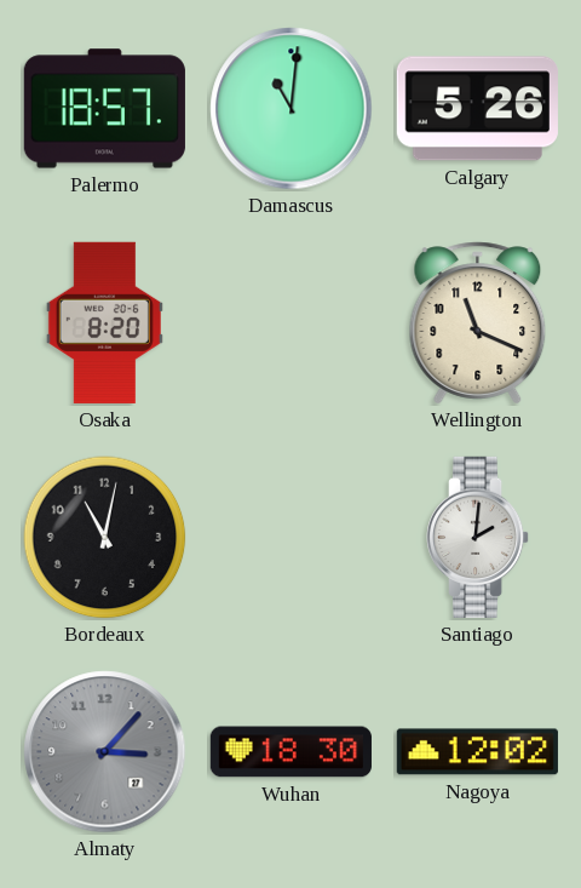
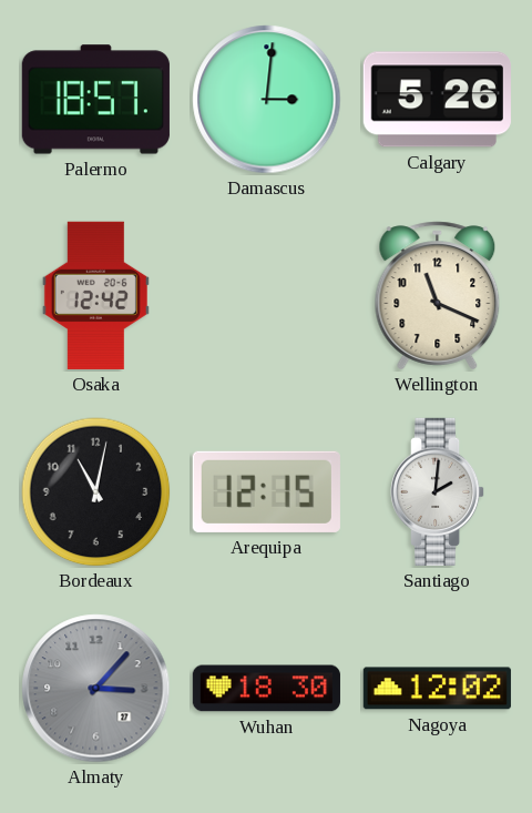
Damascus: 11:01 -> 3:01
Osaka: 8:20 -> 12:42
Arequipa: none -> 12:15
